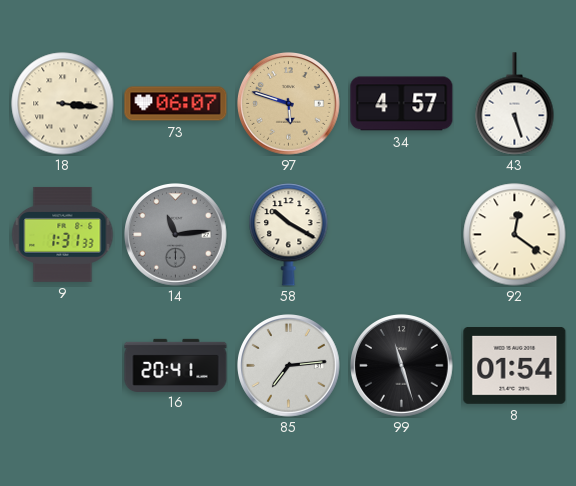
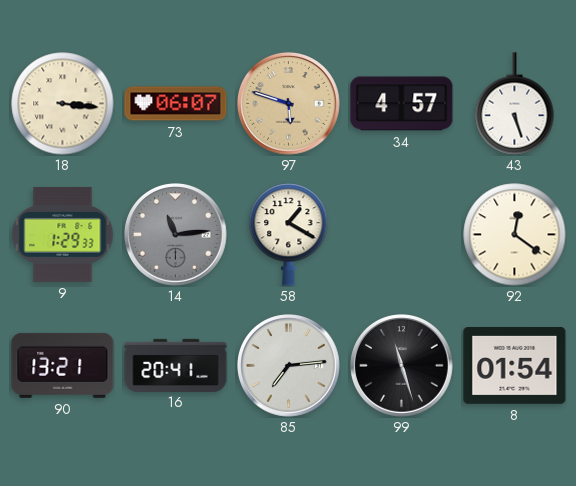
9: 1:31 -> 1:29
58: 10:20 -> 1:20
90: none -> 13:21
